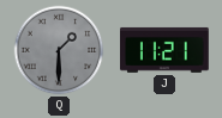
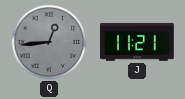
Q: 1:30 -> 12:44
